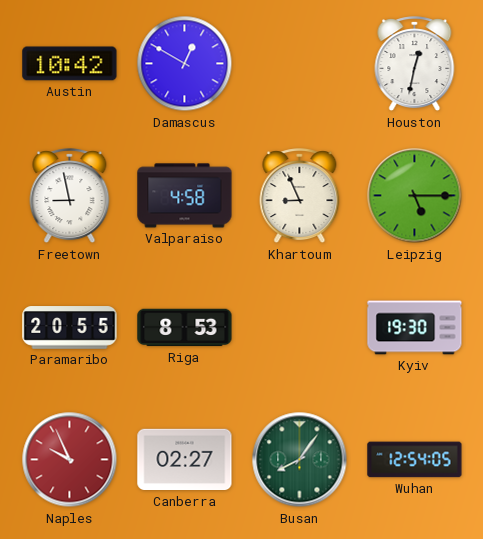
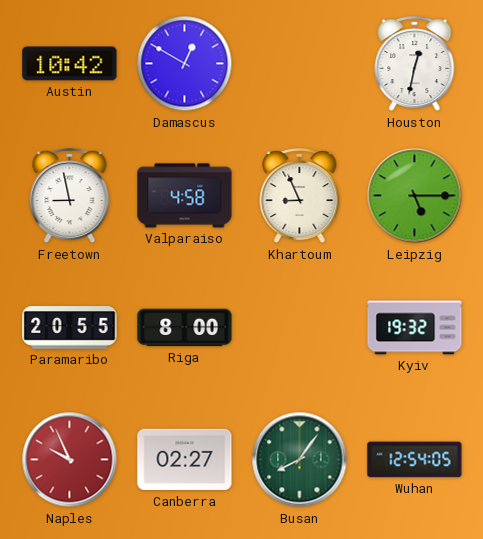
Riga: 8:53 -> 8:00
Kyiv: 19:30 -> 19:32
